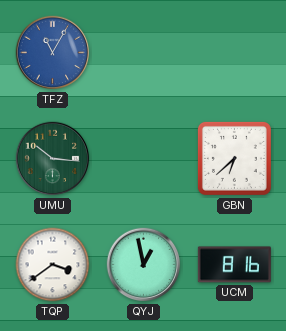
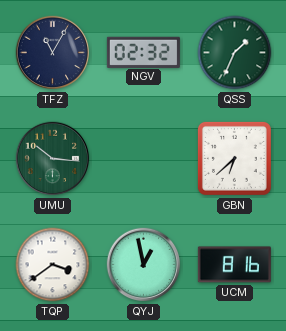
TFZ dial: blue -> navy
NGV: none -> 02:32
QSS: none -> 1:34
